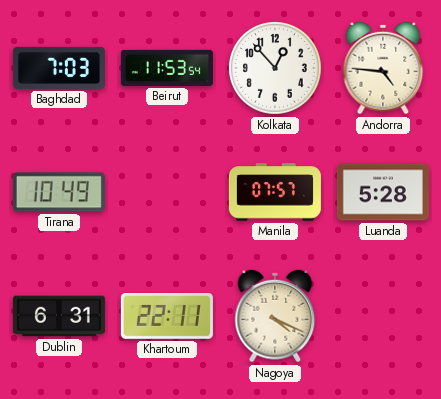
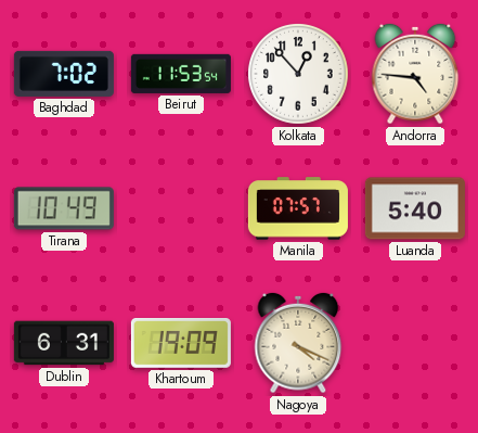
Baghdad: 7:03 -> 7:02
Luanda: 5:28 -> 5:40
Khartoum: 22:11 -> 19:09
